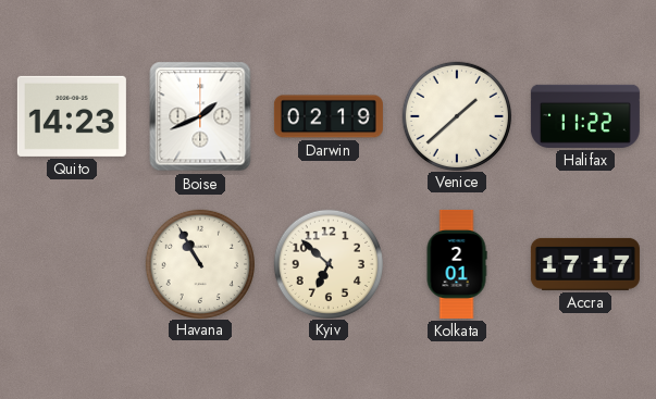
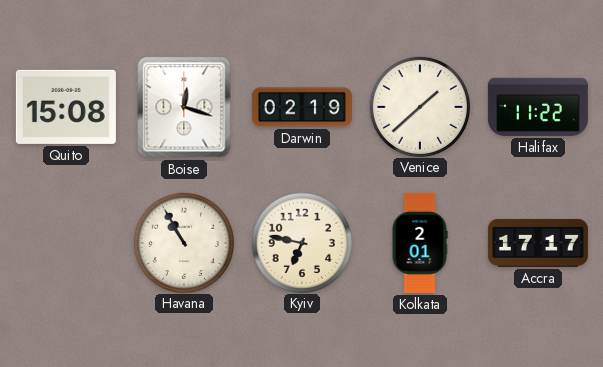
Quito: 14:23 -> 15:08
Boise: 1:41 -> 12:18
Kyiv: 6:52 -> 6:47
